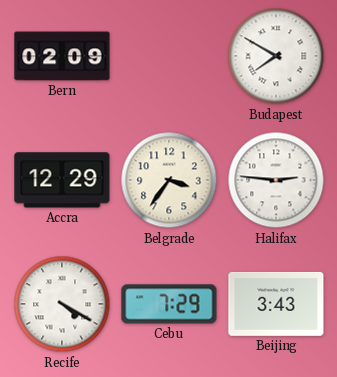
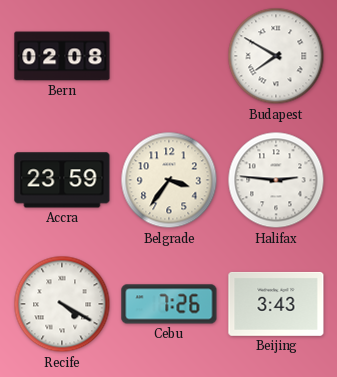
Bern: 02:09 -> 02:08
Accra: 12:29 -> 23:59
Cebu: 7:29 -> 7:26
